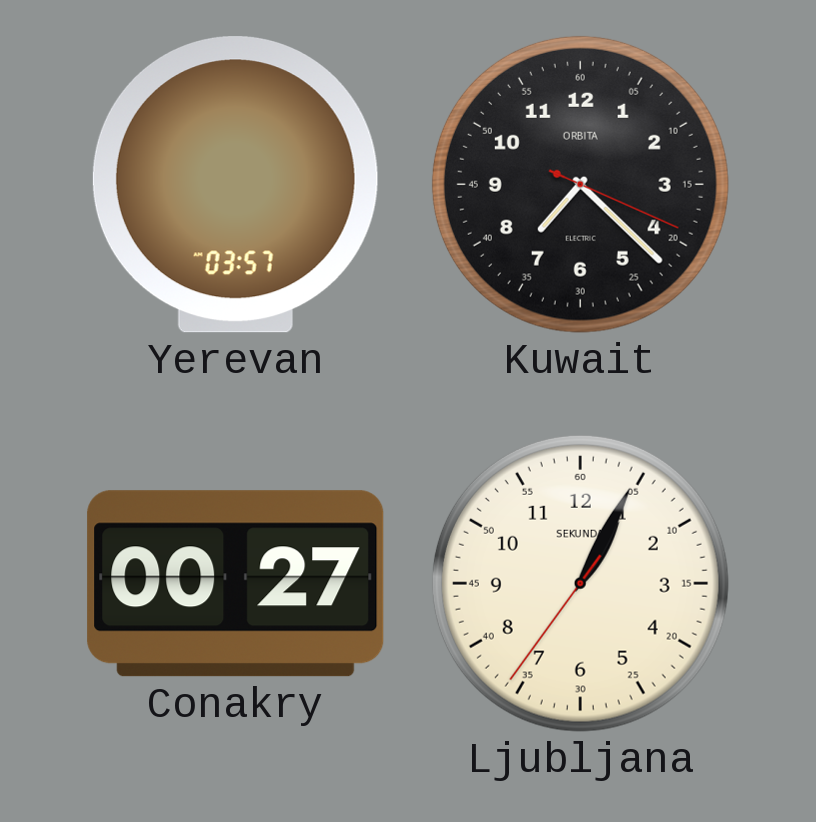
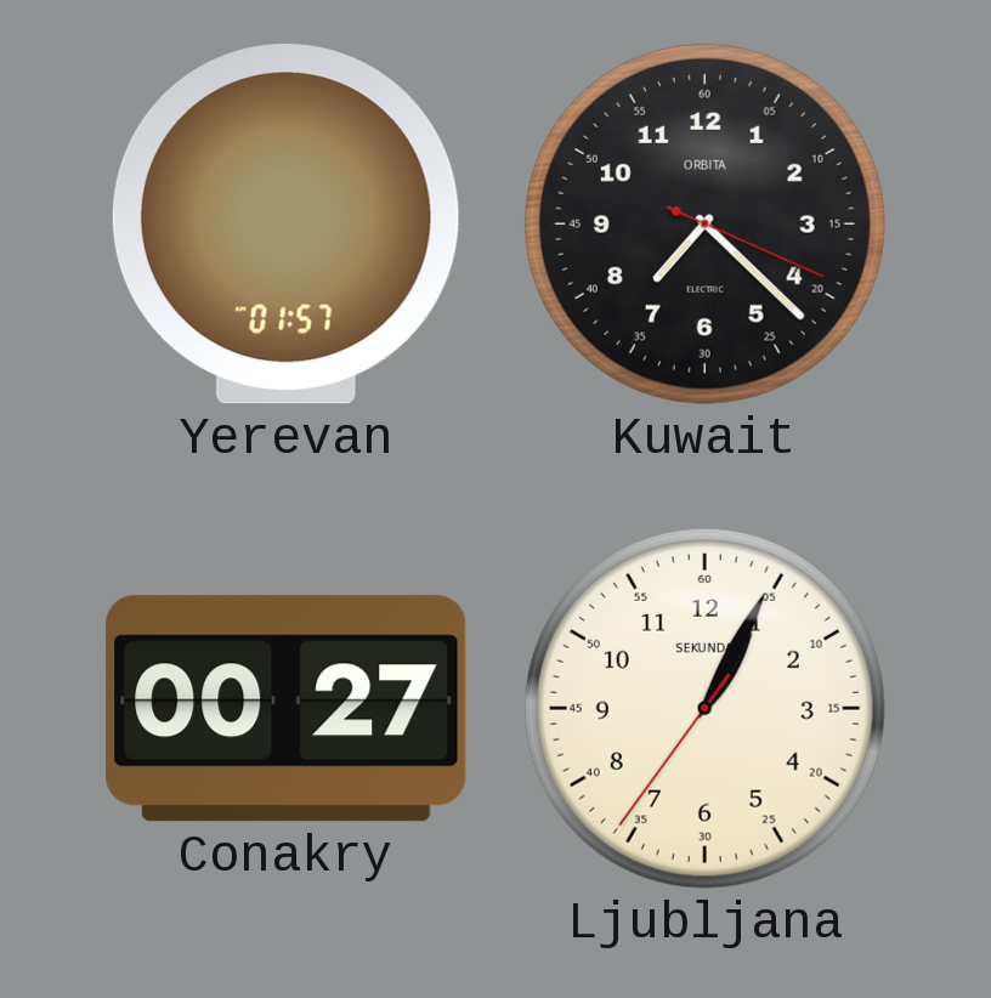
Yerevan: 03:57 -> 01:57
